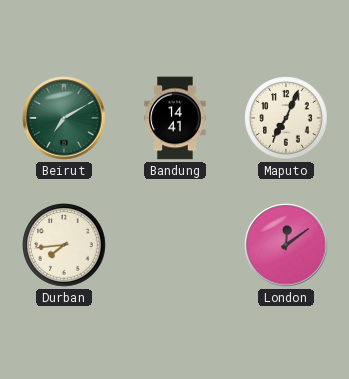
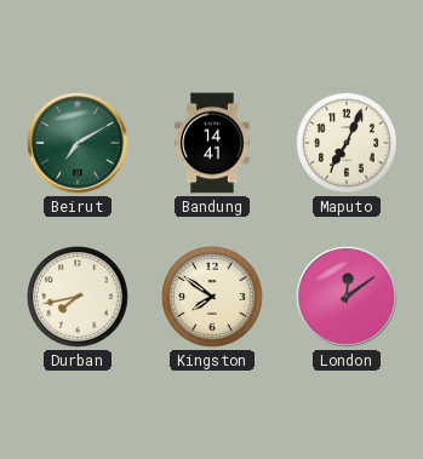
Durban: 7:44 -> 7:43
Kingston: none -> 7:51
